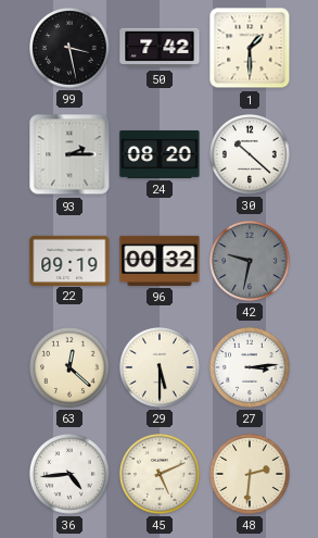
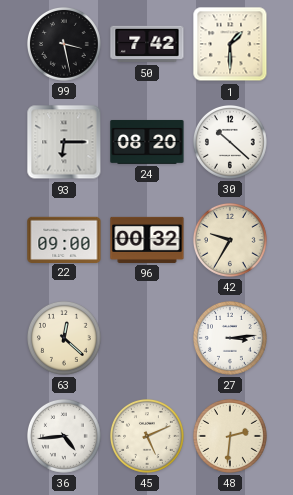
93: 2:15 -> 6:15
22: 09:19 -> 09:00
42: 9:32 -> 9:35
42 dial: grey -> cream
29: 5:30 -> none
